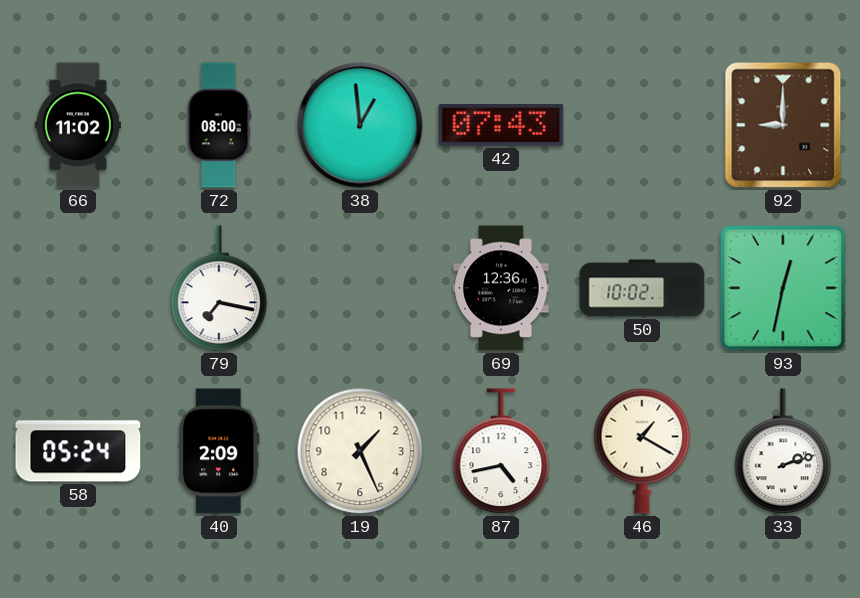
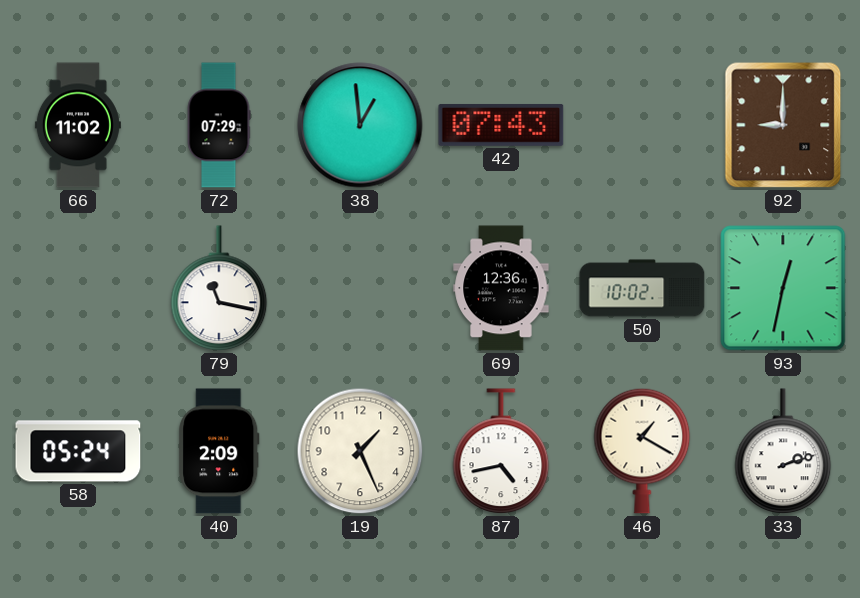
72: 08:00 -> 07:29
79: 7:17 -> 11:17
